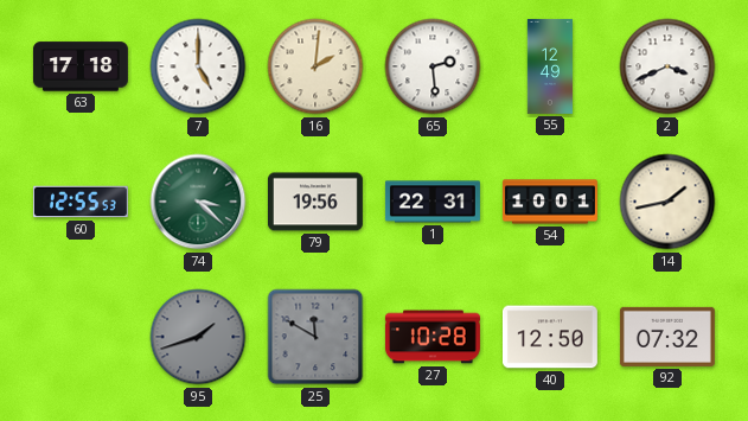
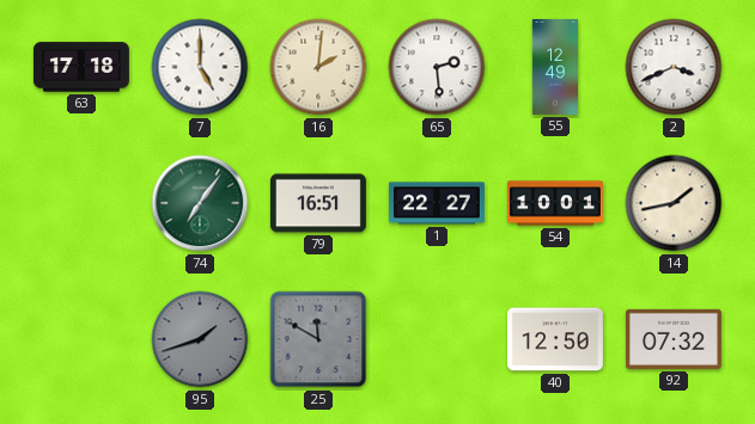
60: 12:55 -> none
74: 3:22 -> 7:06
79: 19:56 -> 16:51
1: 22:31 -> 22:27
27: 10:28 -> none
